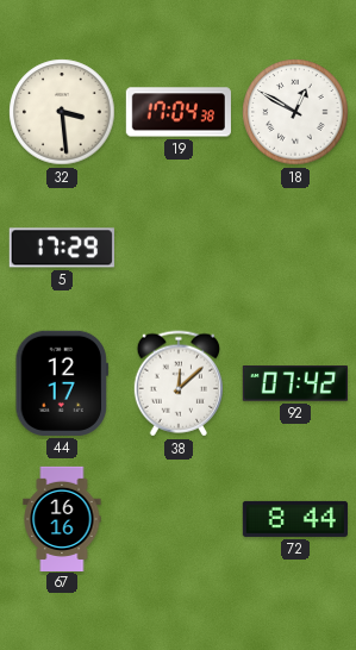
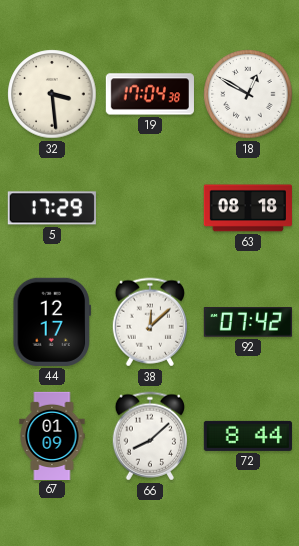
63: none -> 08:18
67: 16:16 -> 01:09
66: none -> 8:08
